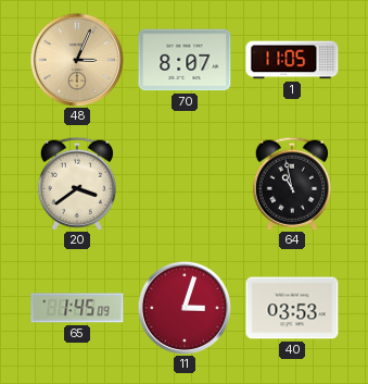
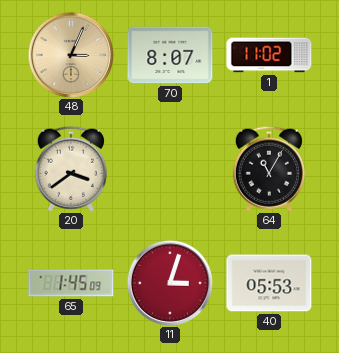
1: 11:05 -> 11:02
64: 10:58 -> 11:05
40: 03:53 -> 05:53
